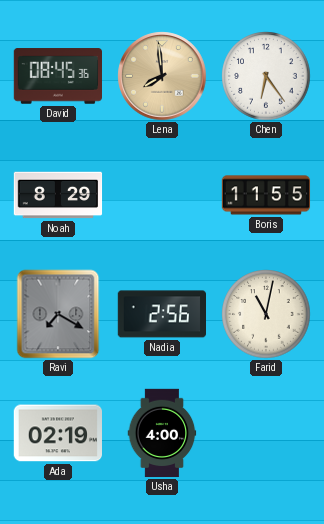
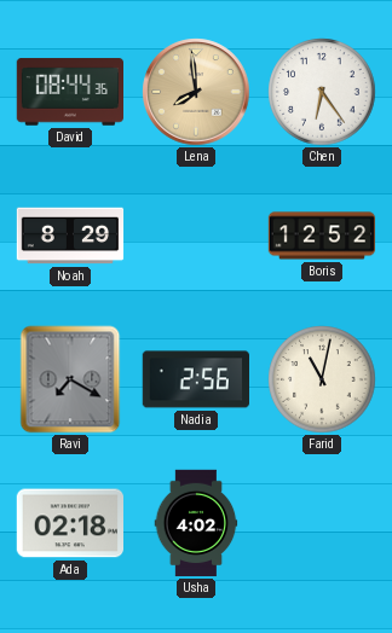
David: 08:45 -> 08:44
Boris: 11:55 -> 12:52
Ada: 02:19 -> 02:18
Usha: 4:00 -> 4:02
